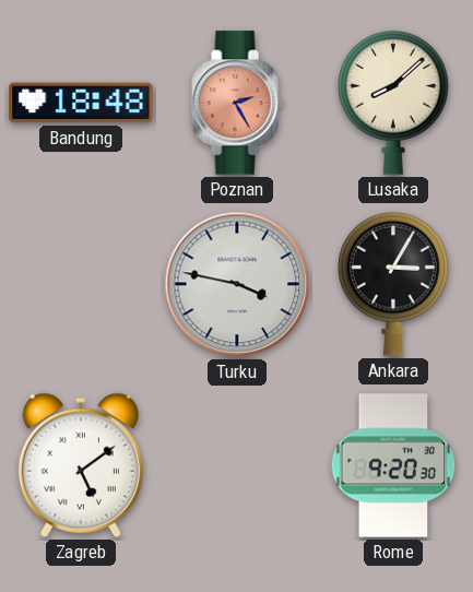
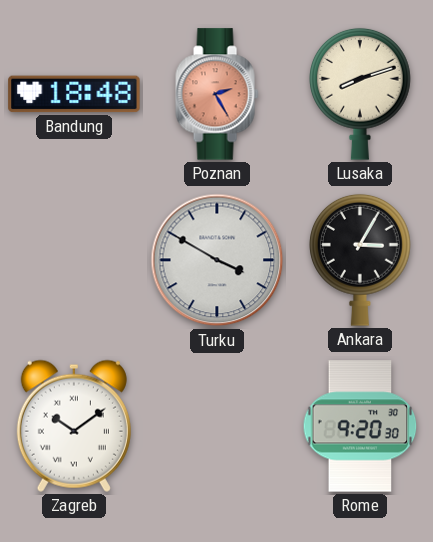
Lusaka: 8:08 -> 8:12
Turku: 3:47 -> 3:50
Zagreb: 5:09 -> 10:09
